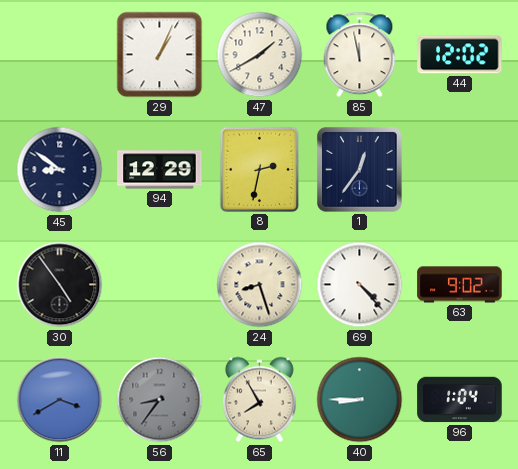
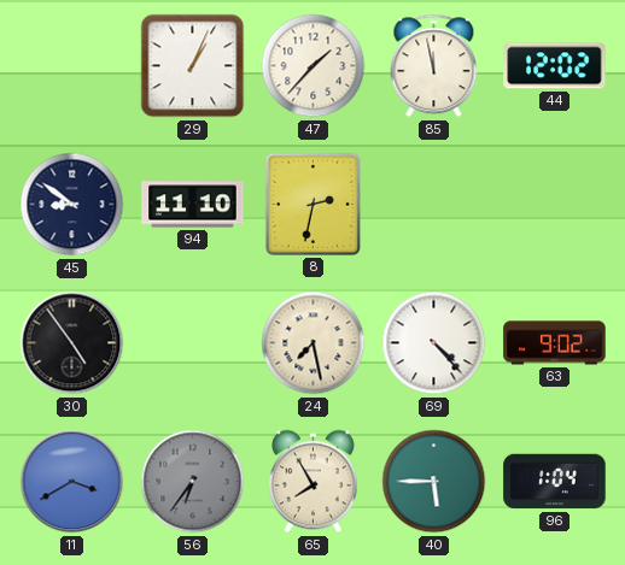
47: 1:40 -> 1:37
94: 12:29 -> 11:10
1: 12:36 -> none
24: 8:27 -> 7:28
56: 8:36 -> 6:36
40: 8:45 -> 5:45
